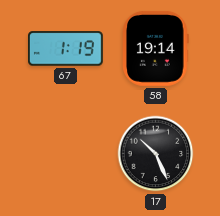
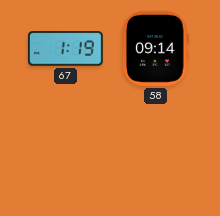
58: 19:14 -> 09:14
17: 10:26 -> none
